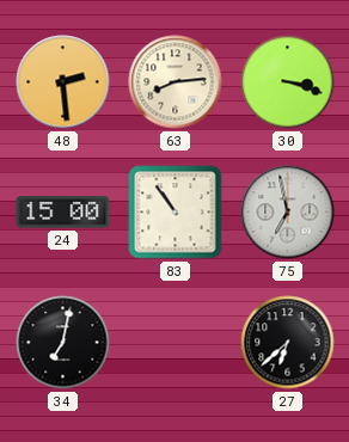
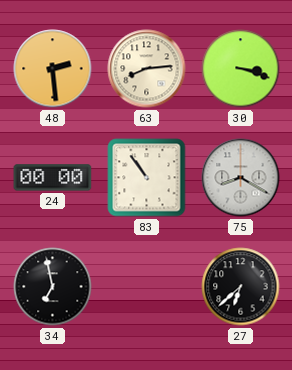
24: 15:00 -> 00:00
75: 6:58 -> 8:20
34: 7:02 -> 6:58
